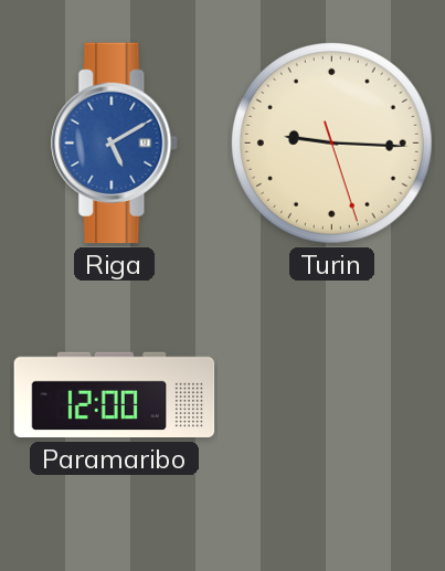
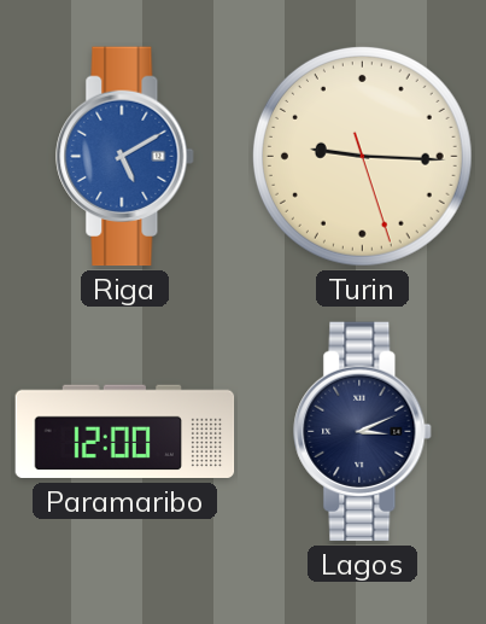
Lagos: none -> 3:11
